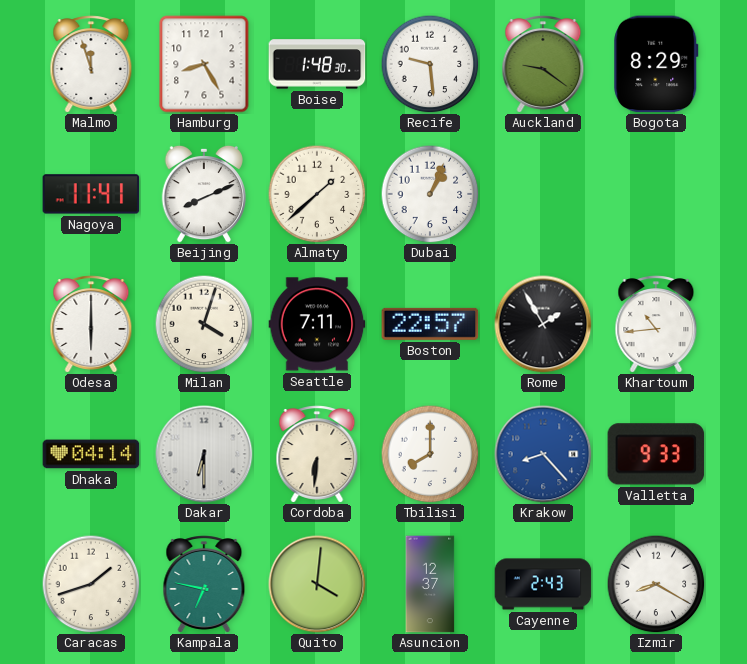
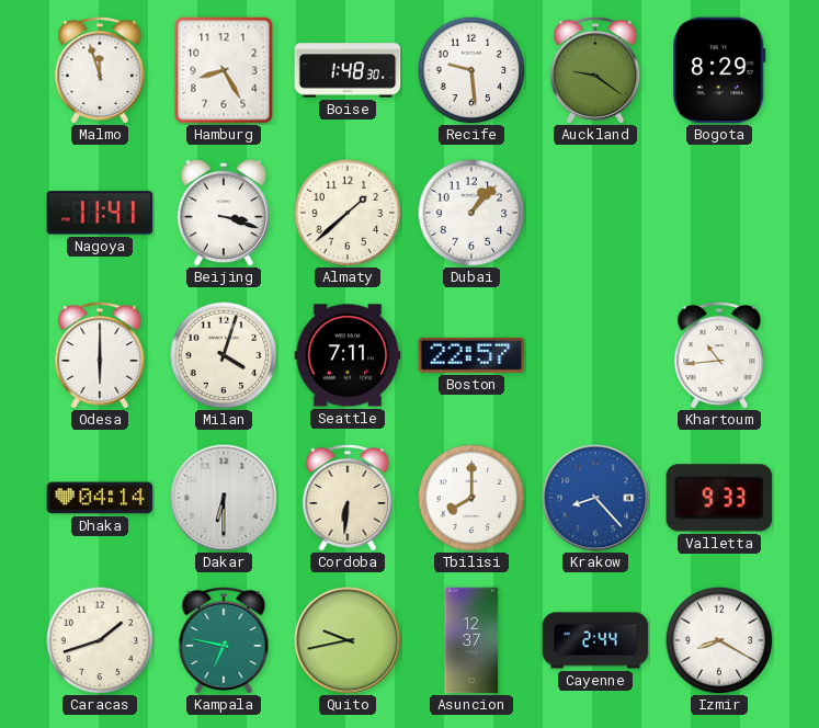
Beijing: 8:11 -> 3:18
Dubai: 1:04 -> 1:07
Rome: 1:55 -> none
Quito: 4:01 -> 9:43
Cayenne: 2:43 -> 2:44
